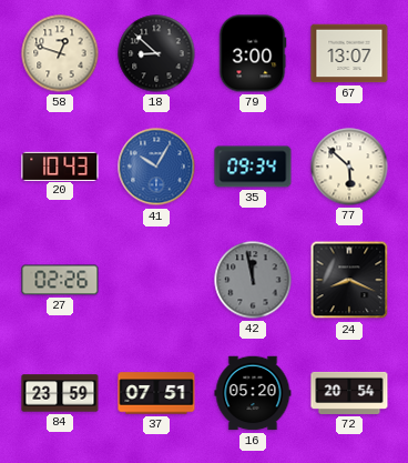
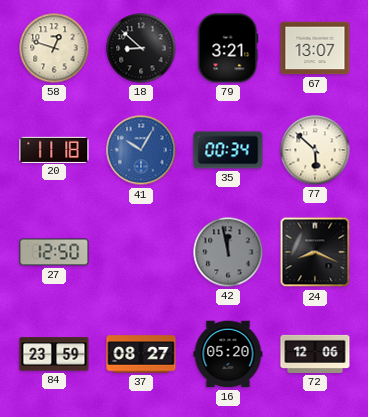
79: 3:00 -> 3:21
20: 10:43 -> 11:18
35: 09:34 -> 00:34
27: 02:26 -> 12:50
37: 07:51 -> 08:27
72: 20:54 -> 12:06
